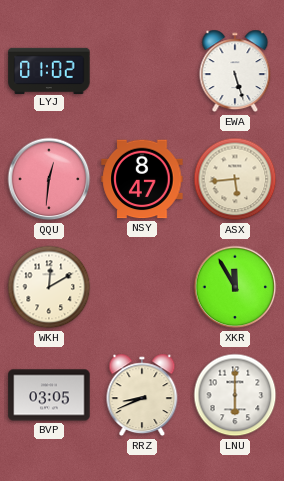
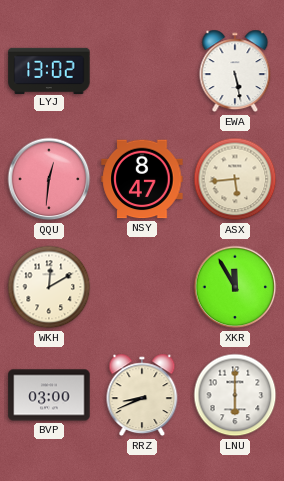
LYJ: 01:02 -> 13:02
EWA: 5:27 -> 5:28
BVP: 03:05 -> 03:00
